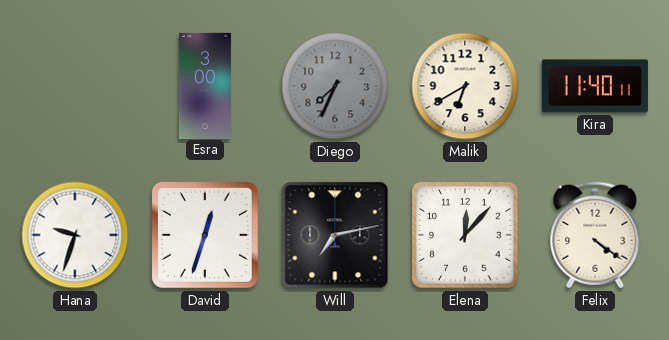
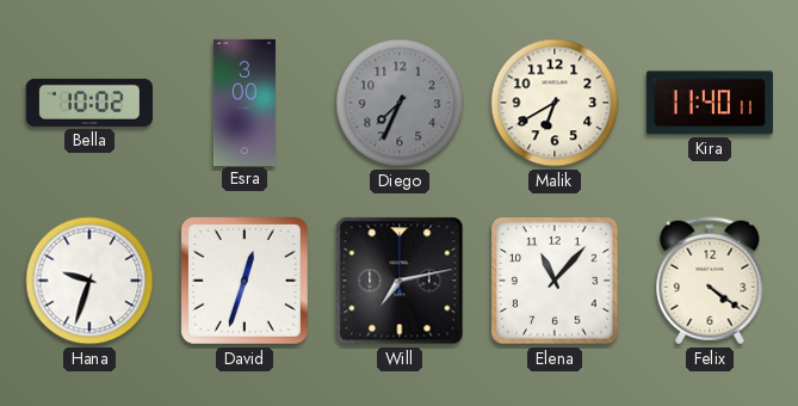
Bella: none -> 10:02
Elena: 12:07 -> 11:07
